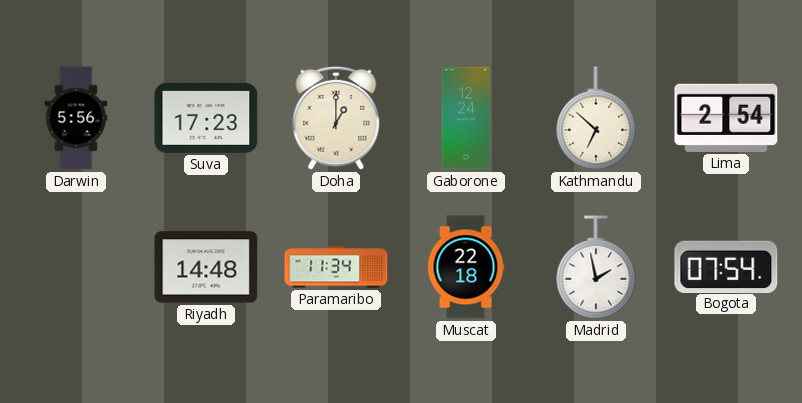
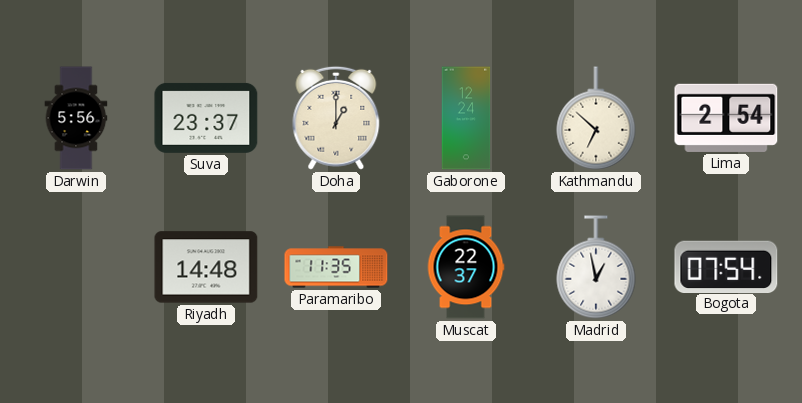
Suva: 17:23 -> 23:37
Paramaribo: 11:34 -> 11:35
Muscat: 22:18 -> 22:37
Madrid: 1:58 -> 12:58
